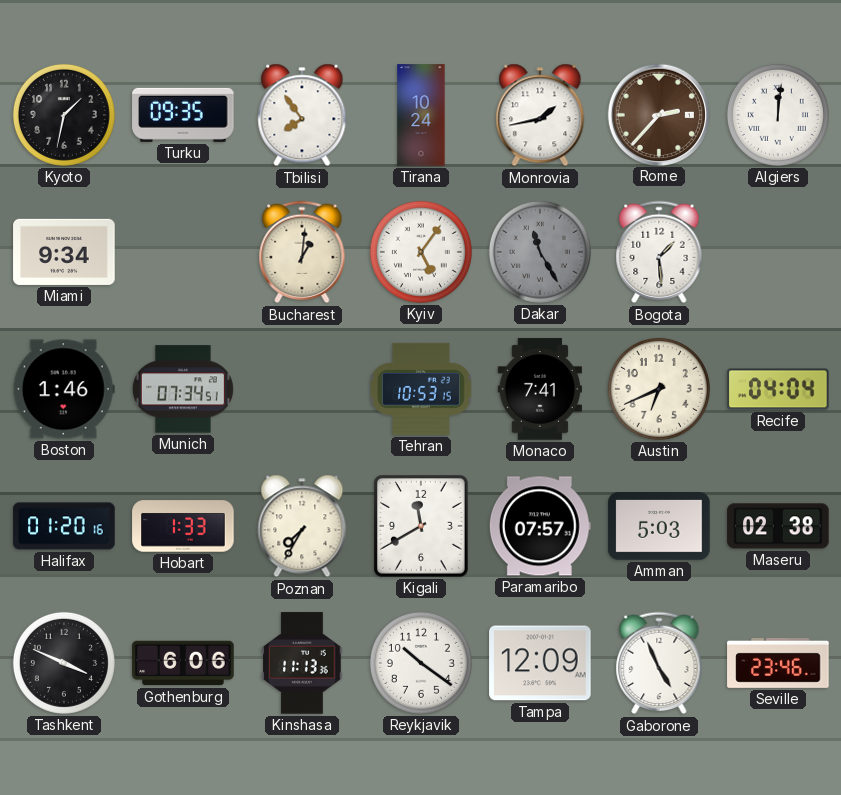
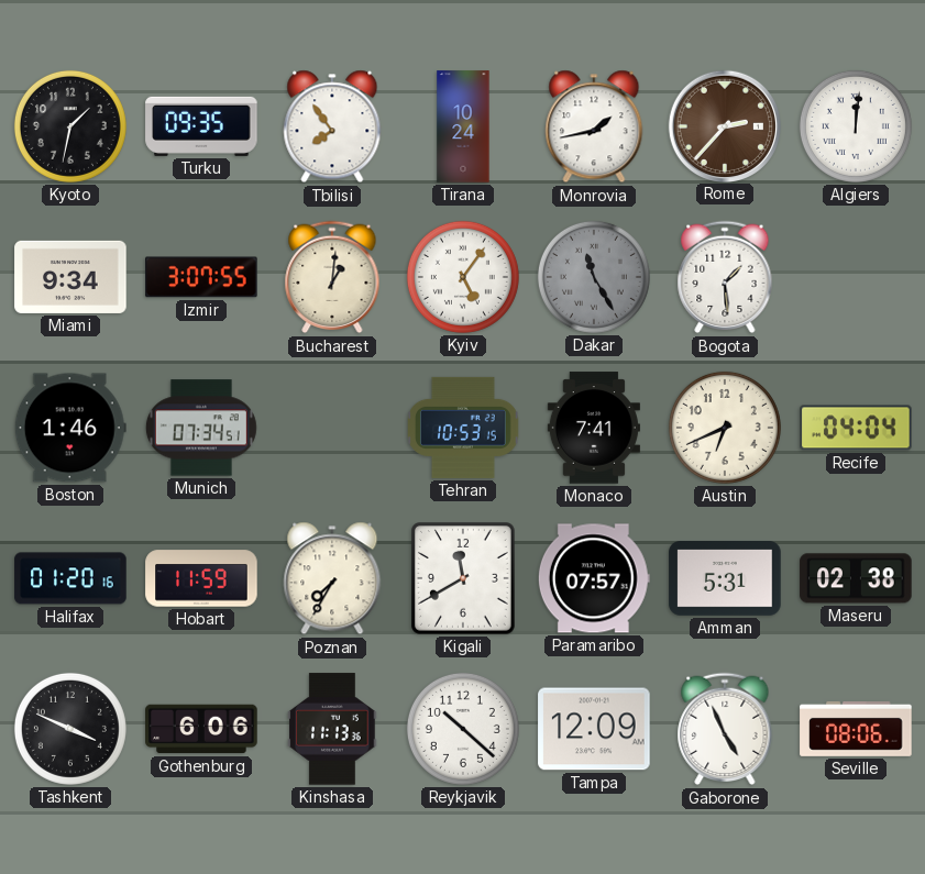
Izmir: none -> 3:07
Hobart: 1:33 -> 11:59
Amman: 5:03 -> 5:31
Reykjavik: 10:21 -> 10:22
Seville: 23:46 -> 08:06
